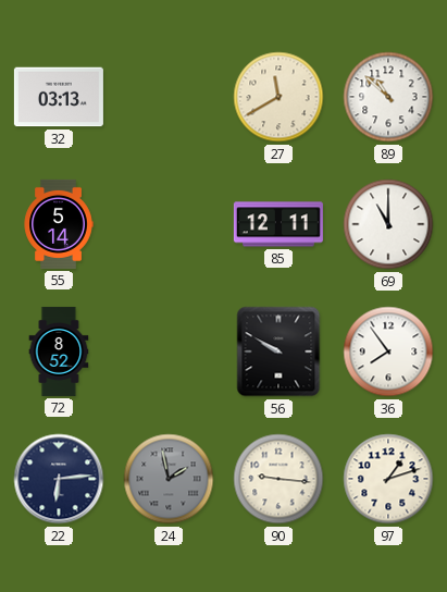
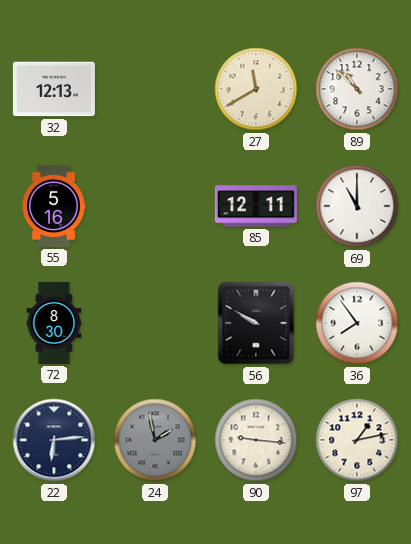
32: 03:13 -> 12:13
55: 5:14 -> 5:16
72: 8:52 -> 8:30
97: 1:12 -> 1:13
